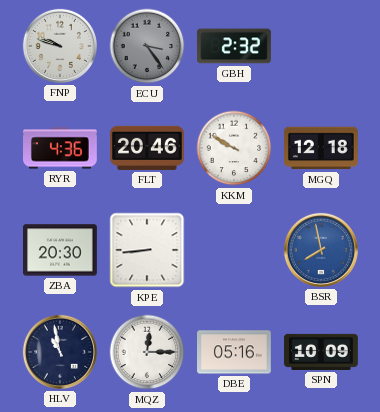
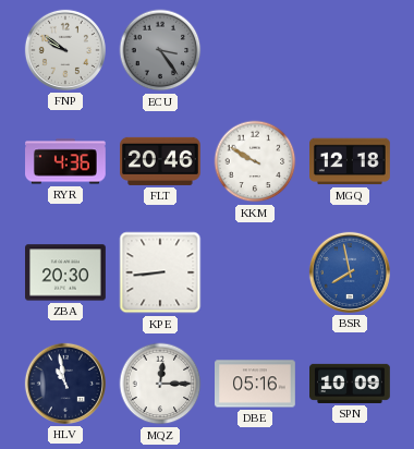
FNP: 9:48 -> 9:51
GBH: 2:32 -> none
